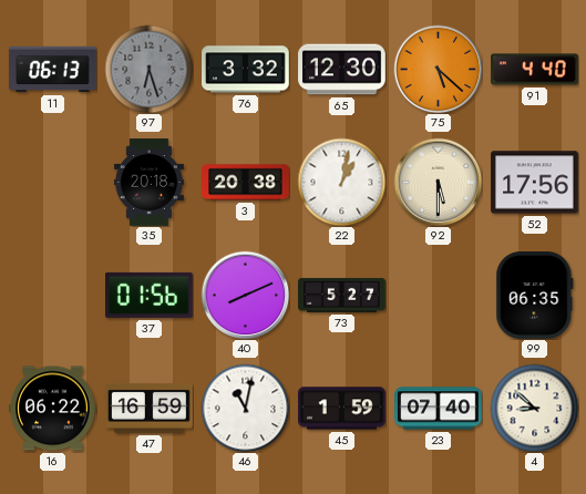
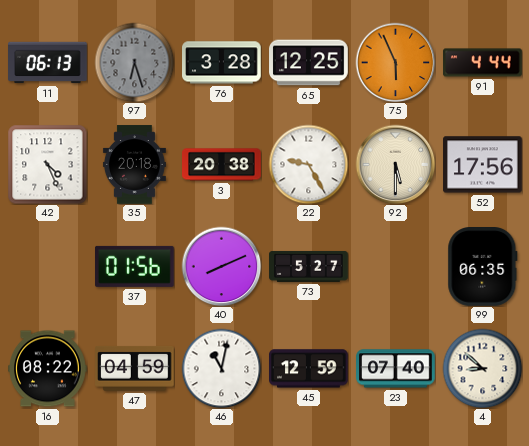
76: 3:32 -> 3:28
65: 12:30 -> 12:25
75: 5:22 -> 5:56
91: 4:40 -> 4:44
42: none -> 4:26
22: 1:02 -> 9:25
16: 06:22 -> 08:22
47: 16:59 -> 04:59
45: 1:59 -> 12:59
